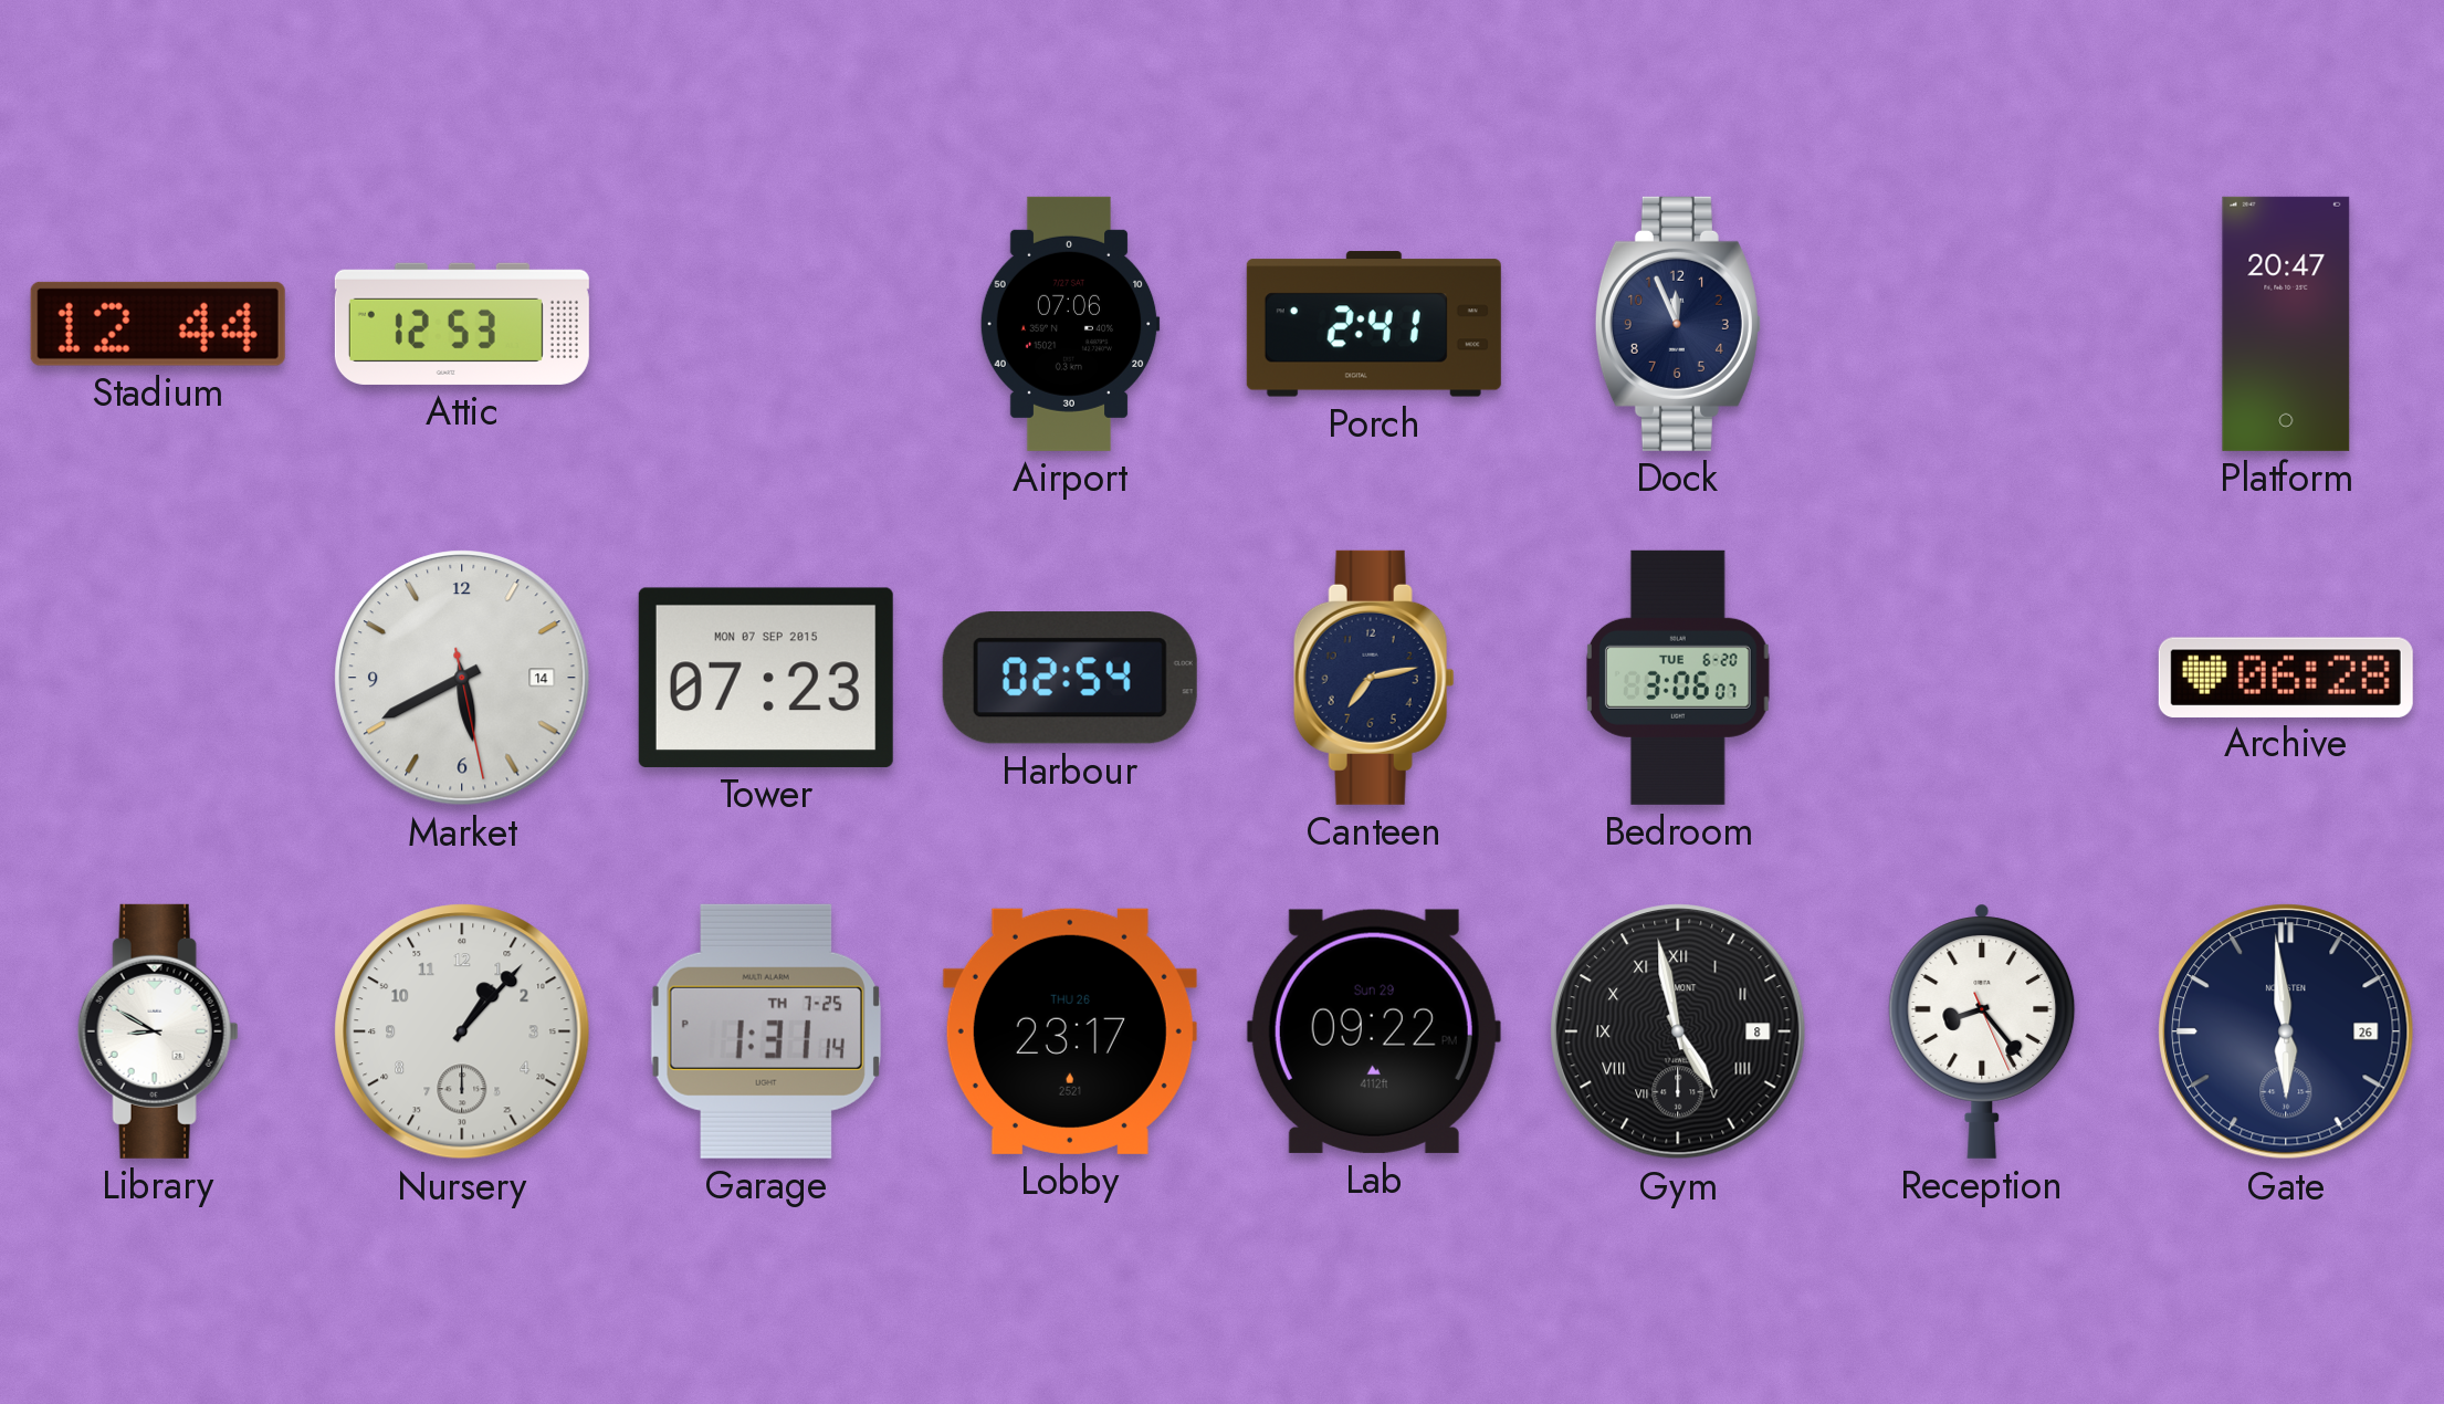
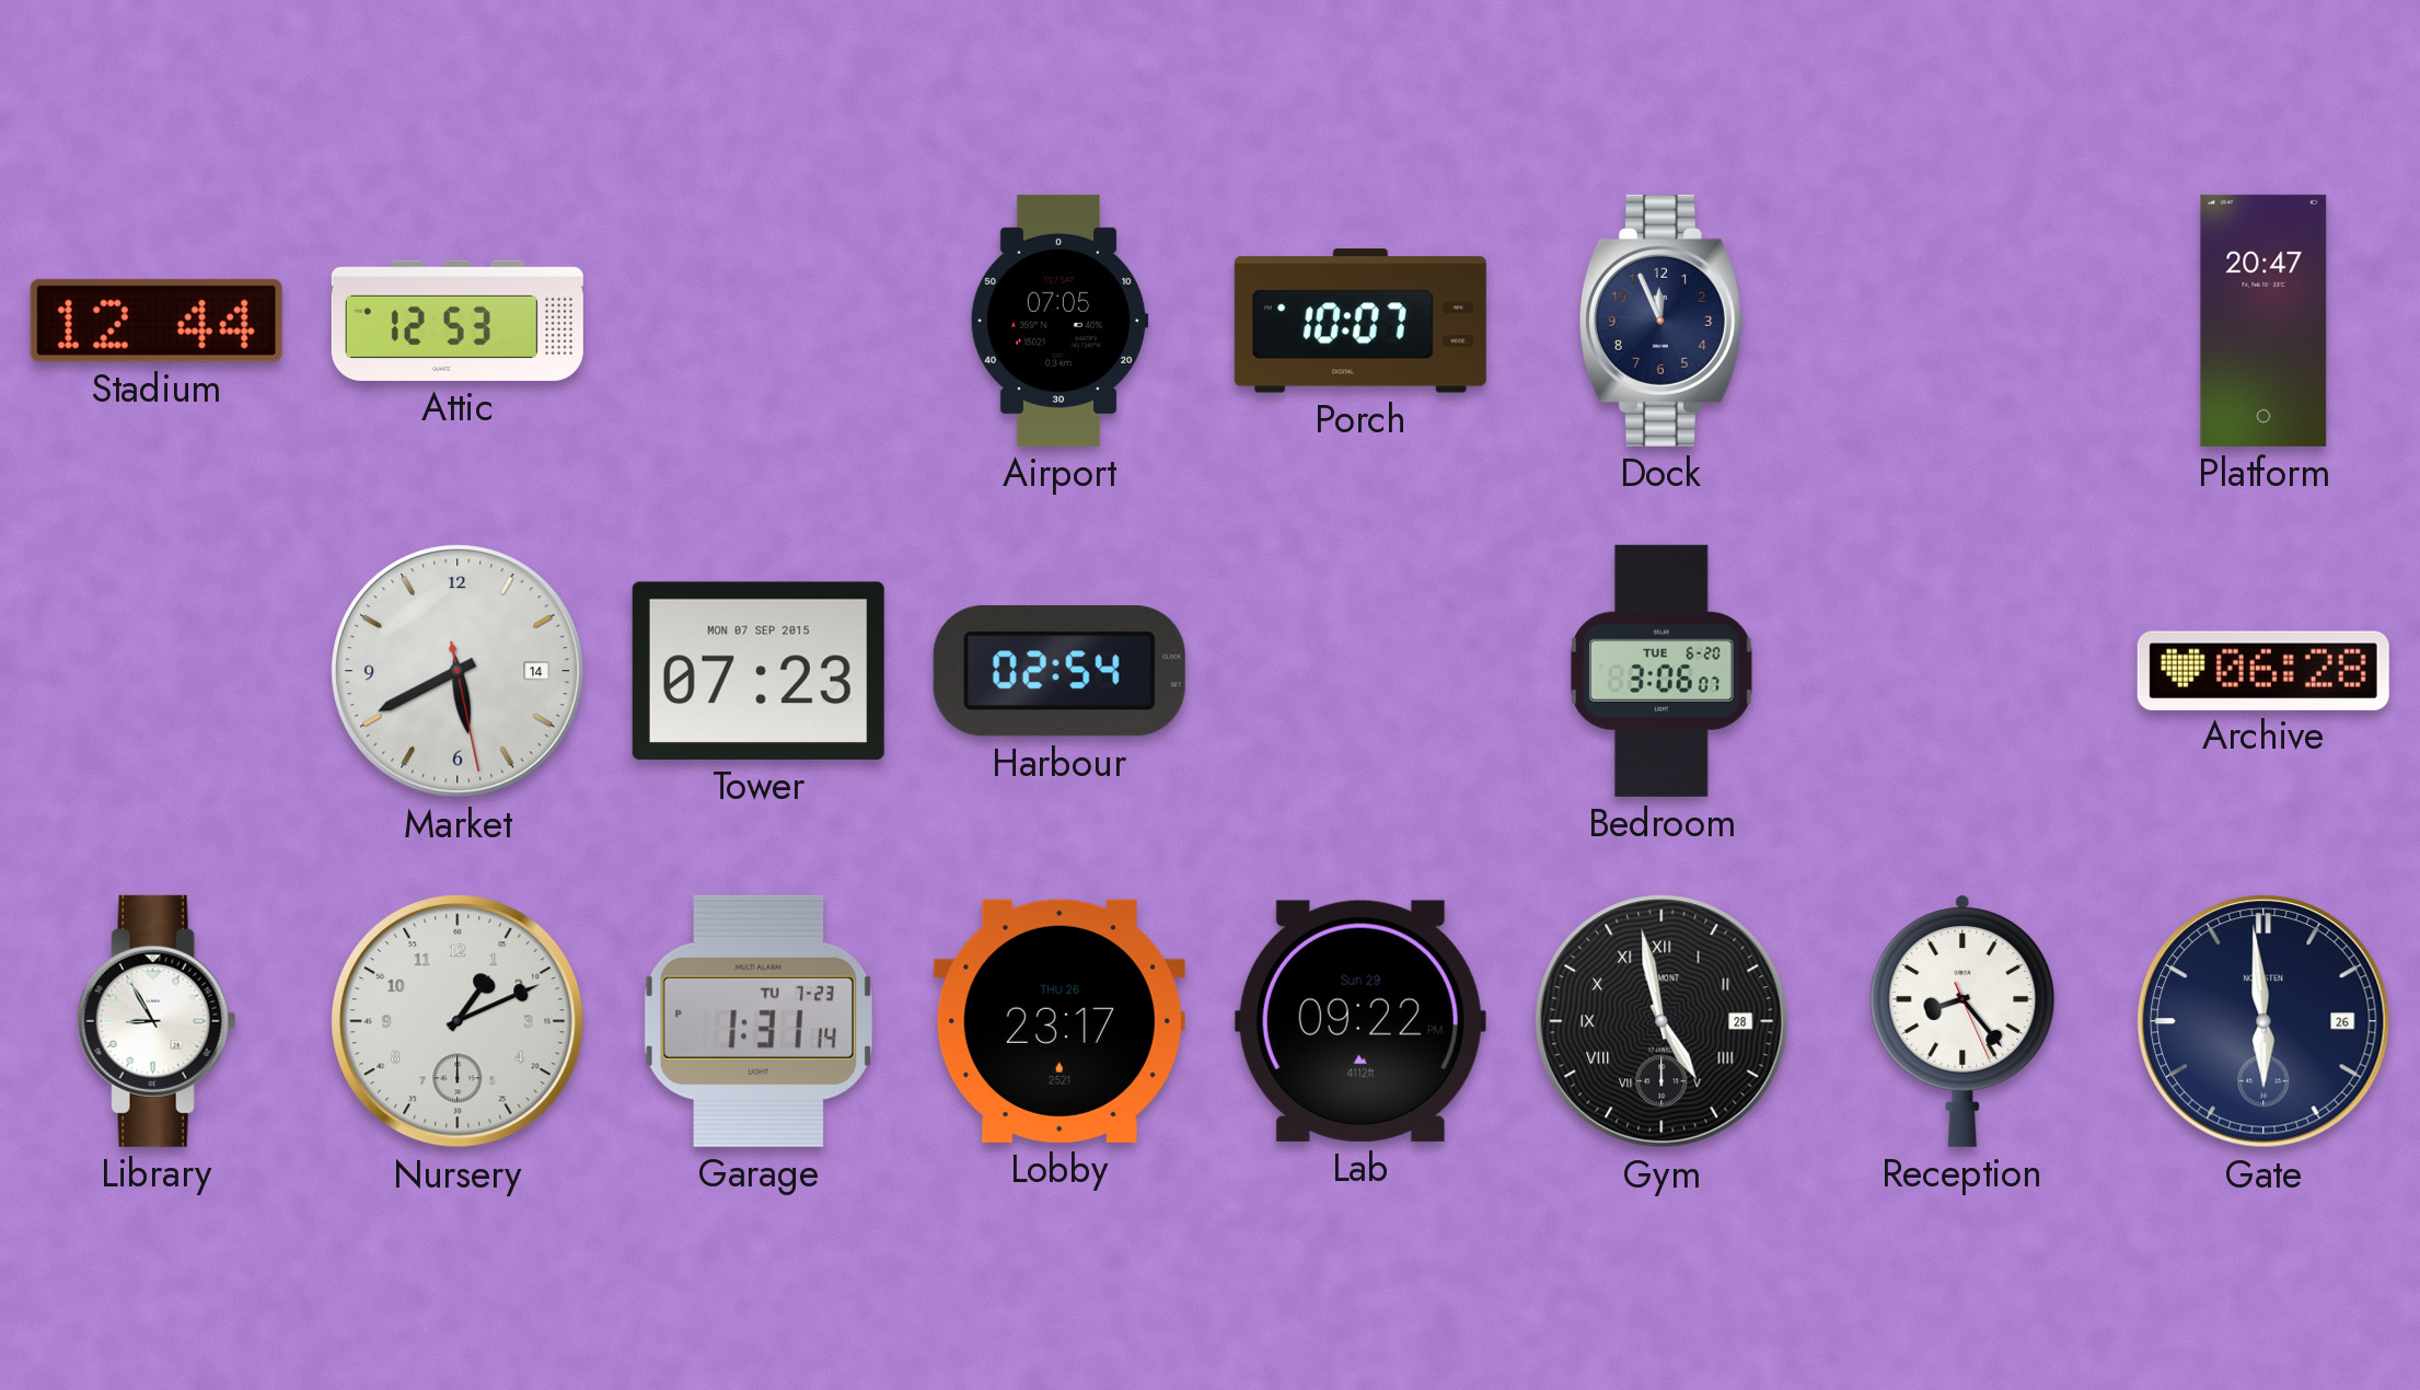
Airport: 07:06 -> 07:05
Porch: 2:41 -> 10:07
Canteen: 7:13 -> none
Library: 8:50 -> 8:55
Nursery: 1:07 -> 1:11
Garage date: TH 7-25 -> TU 7-23
Gym date: 8 -> 28
